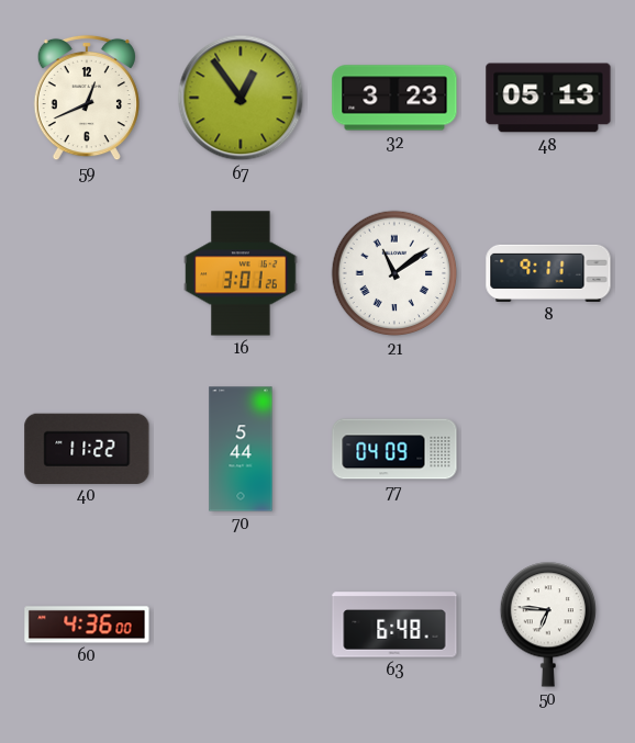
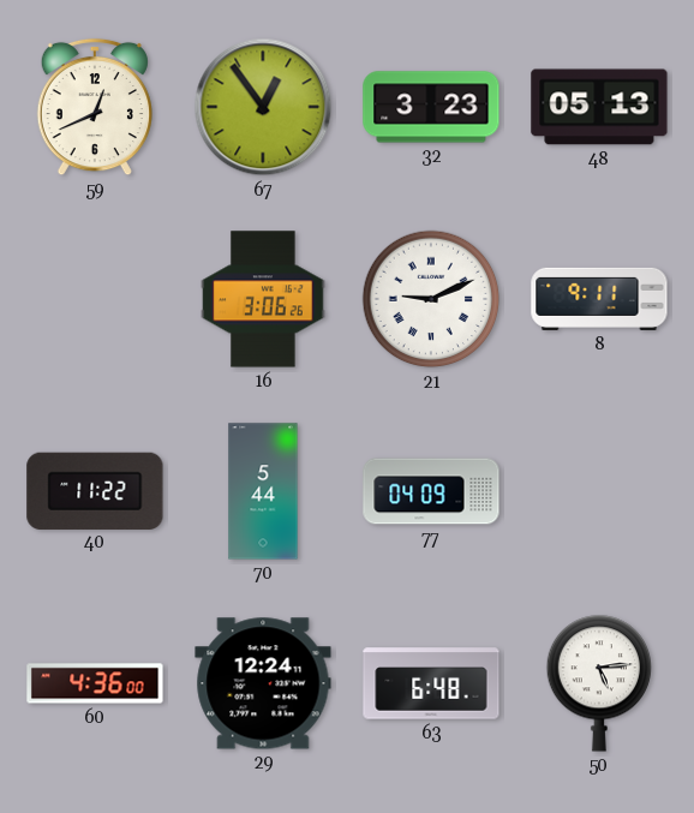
16: 3:01 -> 3:06
21: 11:09 -> 9:11
29: none -> 12:24
50: 6:46 -> 5:14
